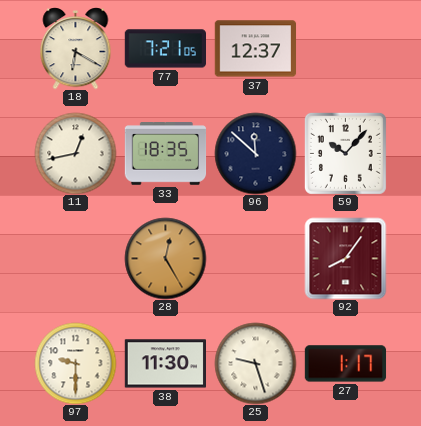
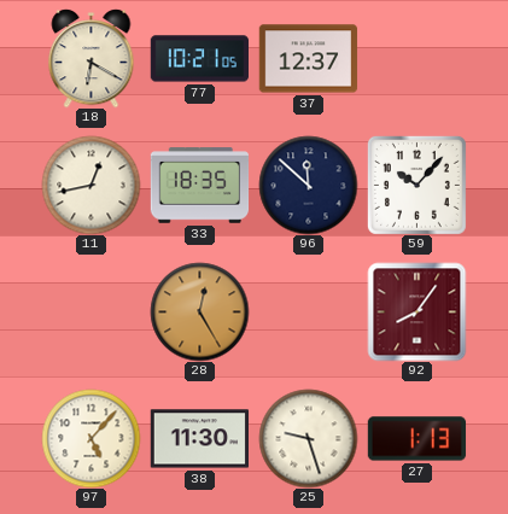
77: 7:21 -> 10:21
97: 9:30 -> 5:07
27: 1:17 -> 1:13
